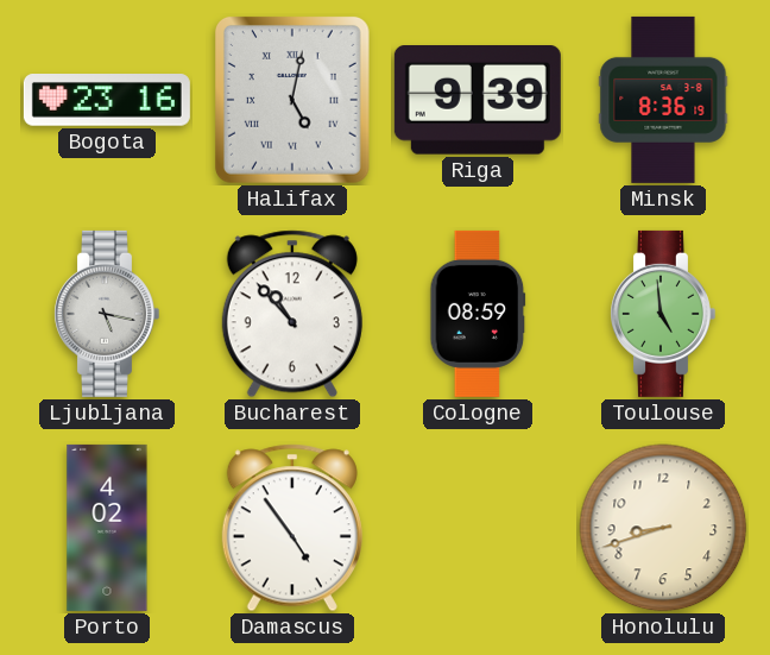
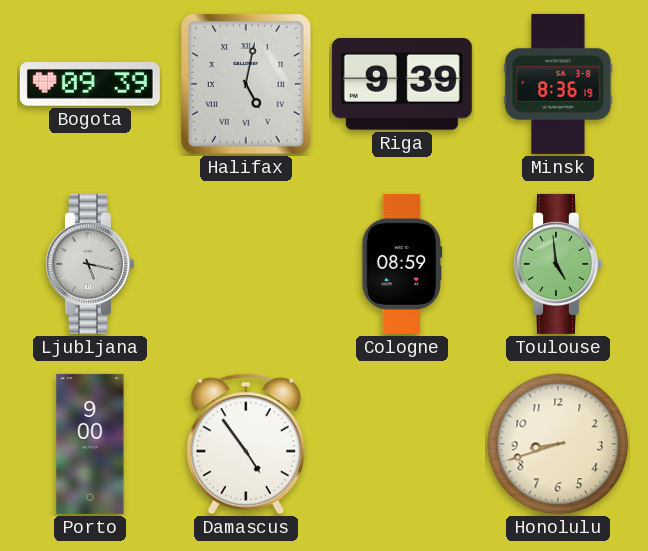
Bogota: 23:16 -> 09:39
Bucharest: 10:53 -> none
Porto: 4:02 -> 9:00
